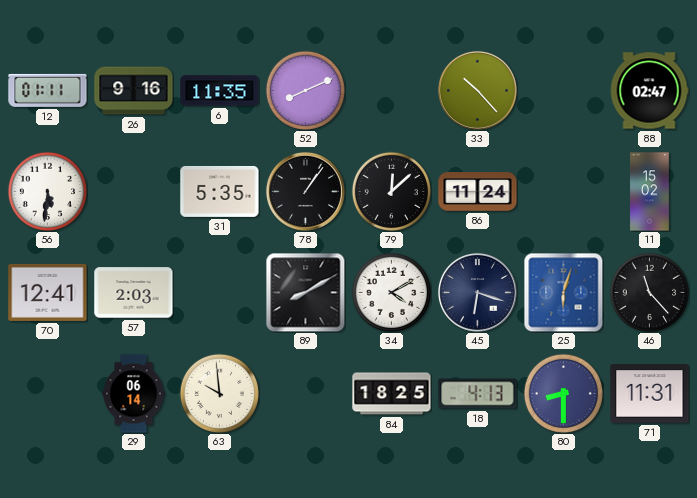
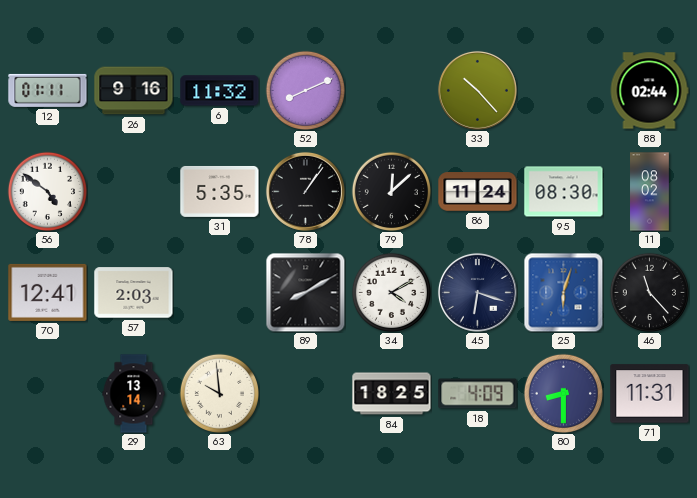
6: 11:35 -> 11:32
88: 02:47 -> 02:44
56: 5:31 -> 4:51
95: none -> 08:30
11: 15:02 -> 08:02
29: 06:14 -> 13:14
18: 4:13 -> 4:09
